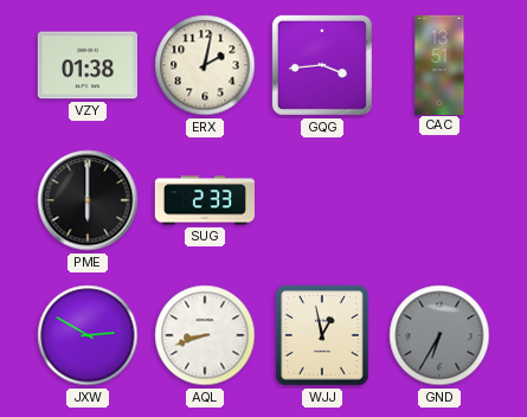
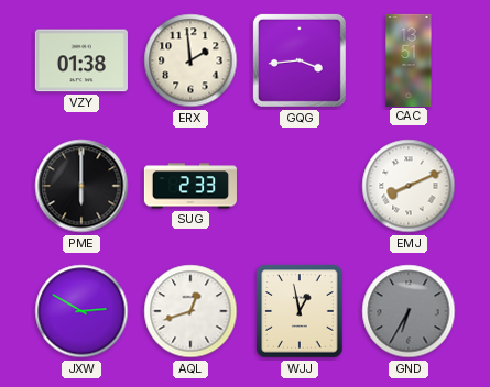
ERX: 2:02 -> 1:59
EMJ: none -> 8:11
AQL: 8:42 -> 12:42
